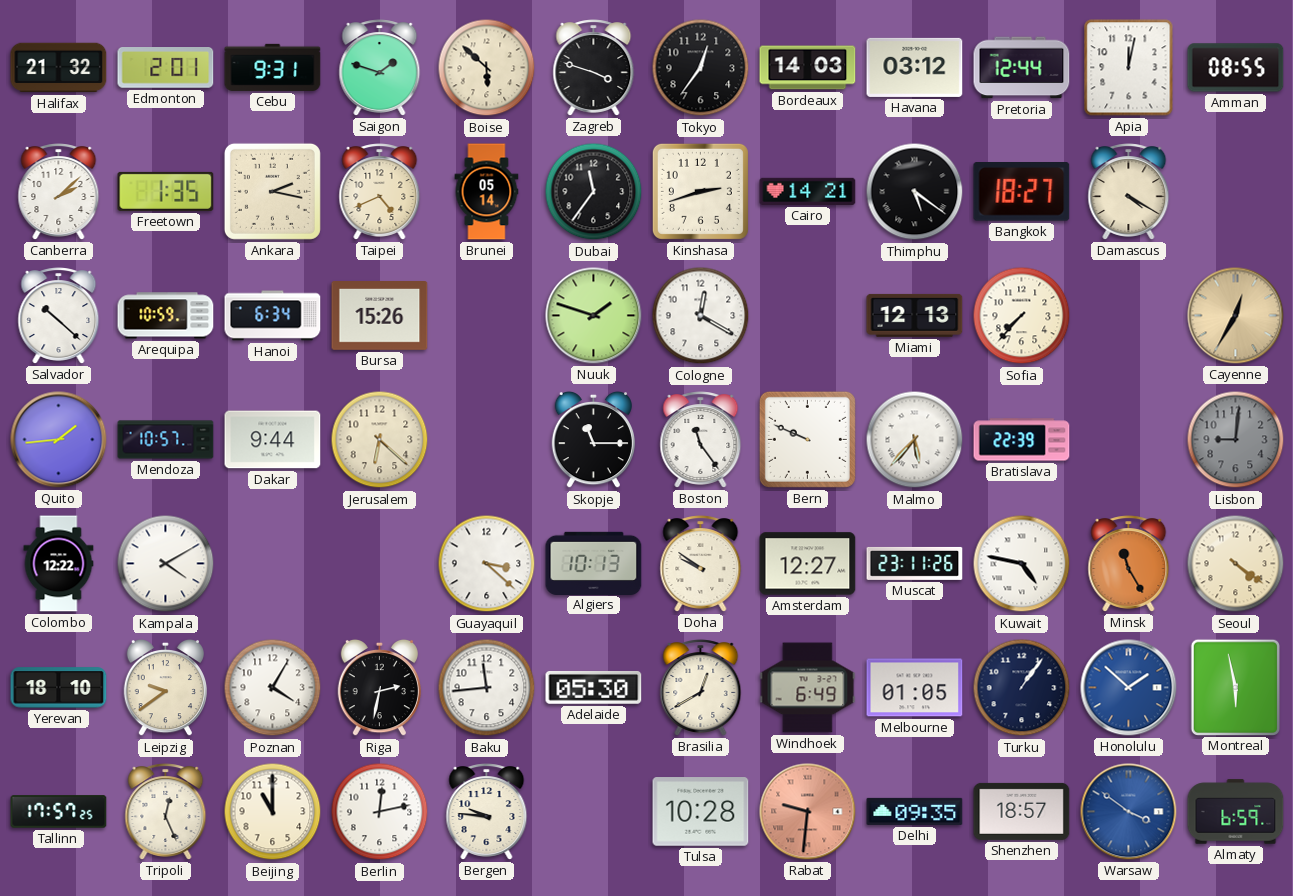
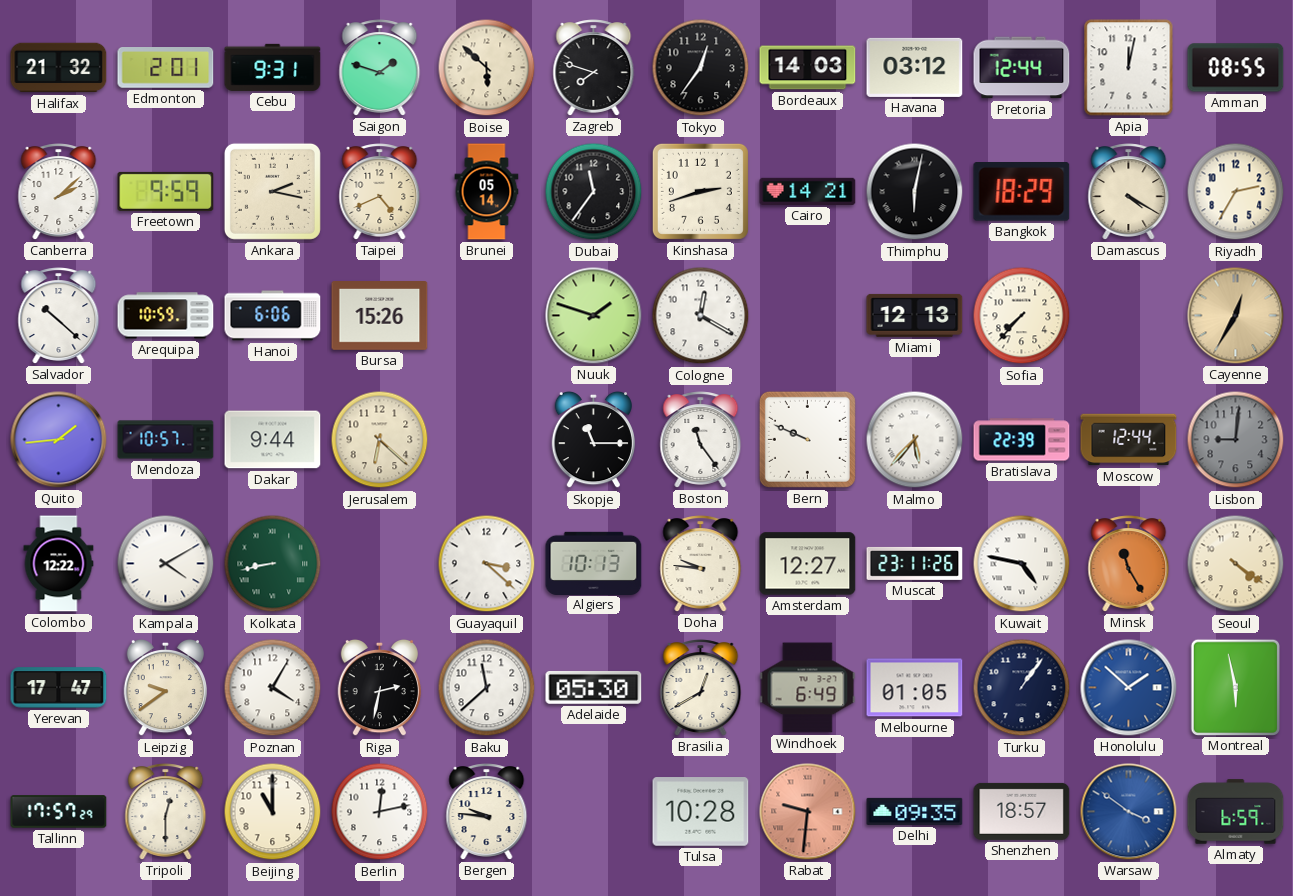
Zagreb: 3:48 -> 7:48
Freetown: 1:35 -> 9:59
Thimphu: 5:21 -> 6:02
Bangkok: 18:27 -> 18:29
Riyadh: none -> 2:35
Hanoi: 6:34 -> 6:06
Moscow: none -> 12:44
Kolkata: none -> 8:43
Doha: 9:51 -> 9:46
Yerevan: 18:10 -> 17:47
Baku: 11:44 -> 11:38
Tallinn: 17:57:25 -> 17:57:29
Tripoli: 12:26 -> 12:30
